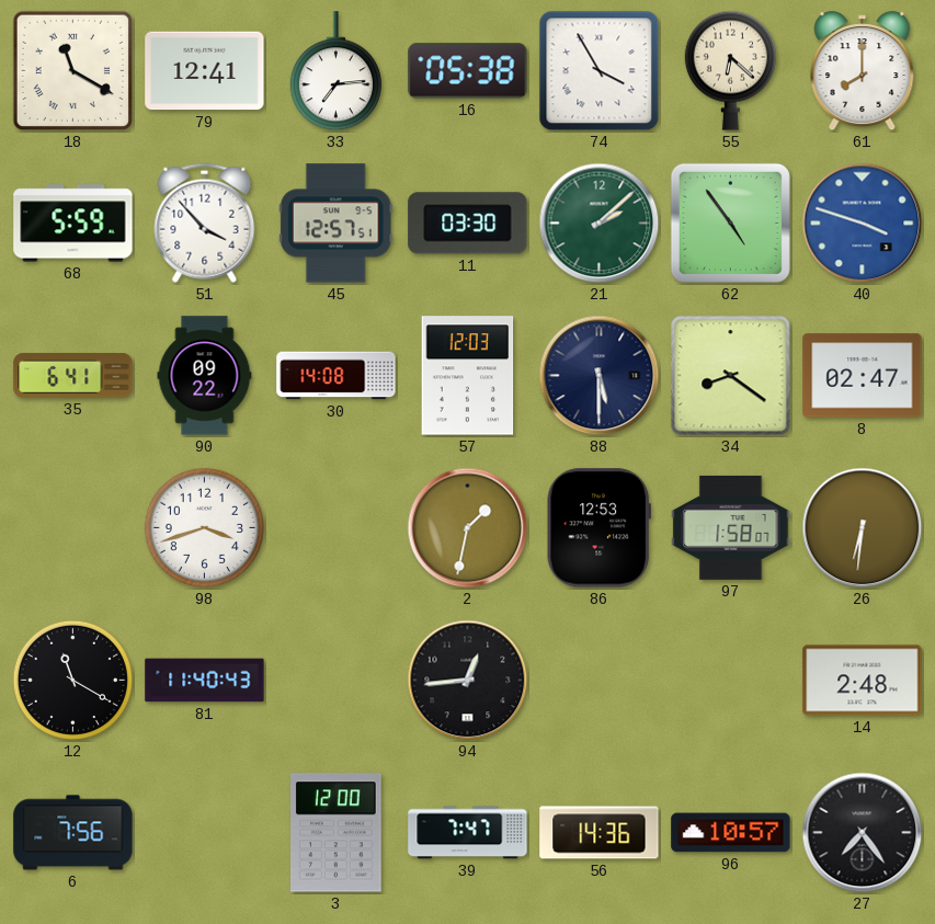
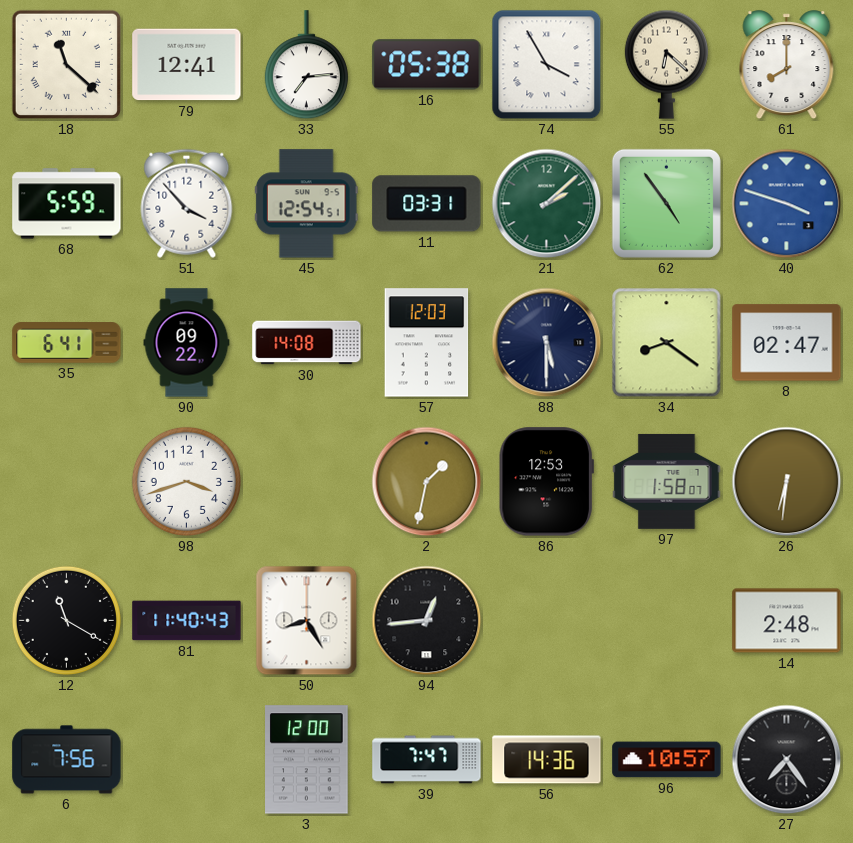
18: 11:20 -> 11:22
45: 12:57 -> 12:54
11: 03:30 -> 03:31
50: none -> 8:25
